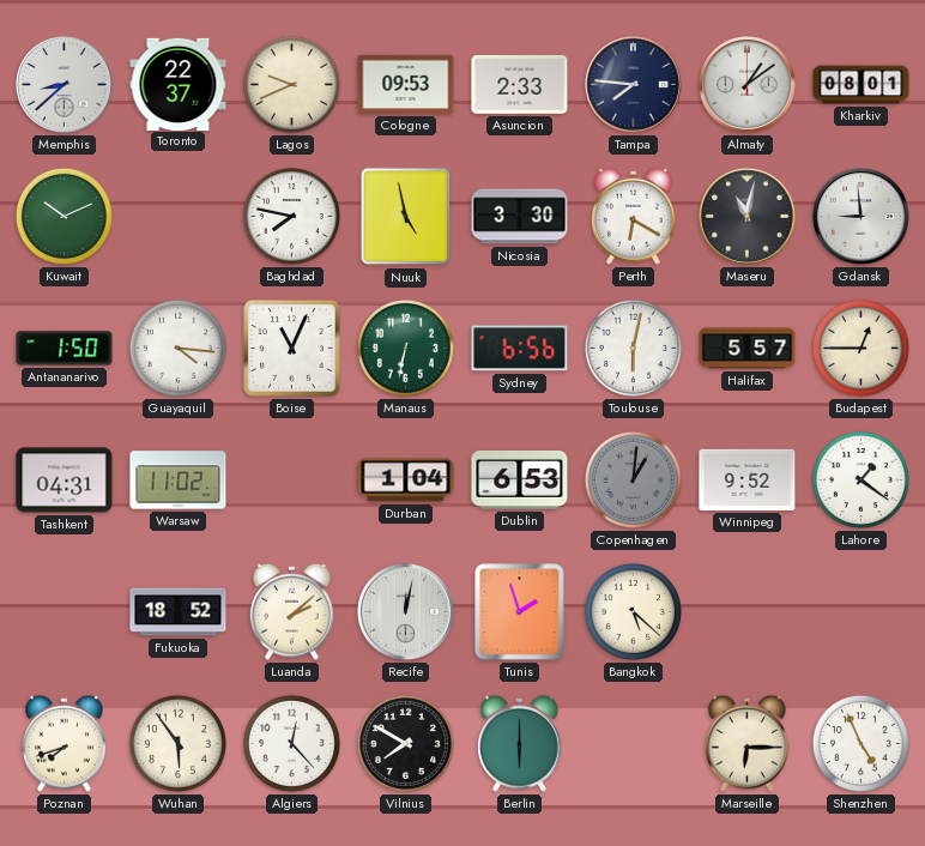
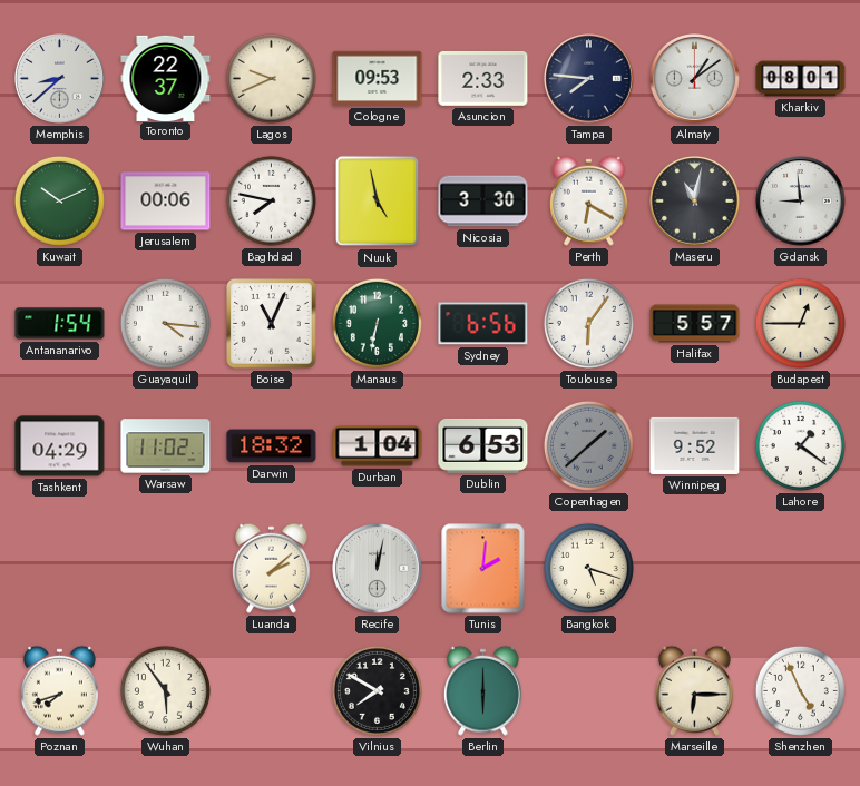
Jerusalem: none -> 00:06
Antananarivo: 1:50 -> 1:54
Toulouse: 6:02 -> 6:06
Tashkent: 04:31 -> 04:29
Darwin: none -> 18:32
Copenhagen: 1:01 -> 1:38
Fukuoka: 18:52 -> none
Tunis: 1:57 -> 2:01
Bangkok: 5:22 -> 5:18
Algiers: 12:23 -> none
